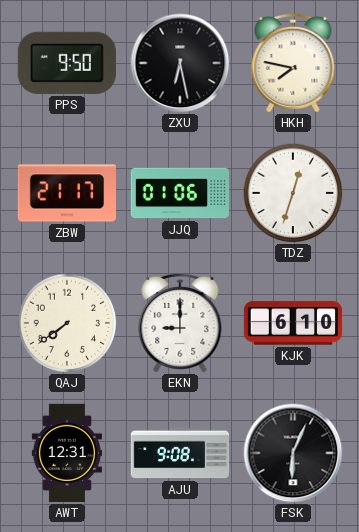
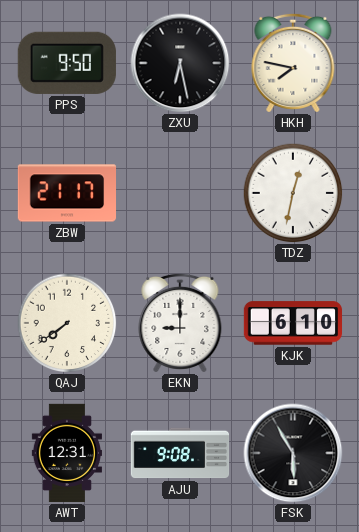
JJQ: 01:06 -> none
TDZ: 12:33 -> 12:32
FSK: 6:04 -> 5:55
